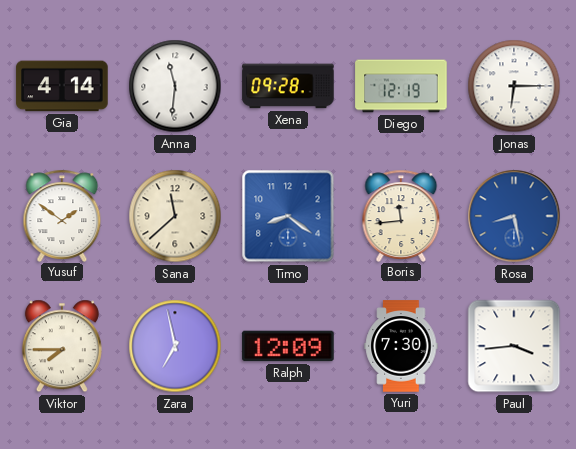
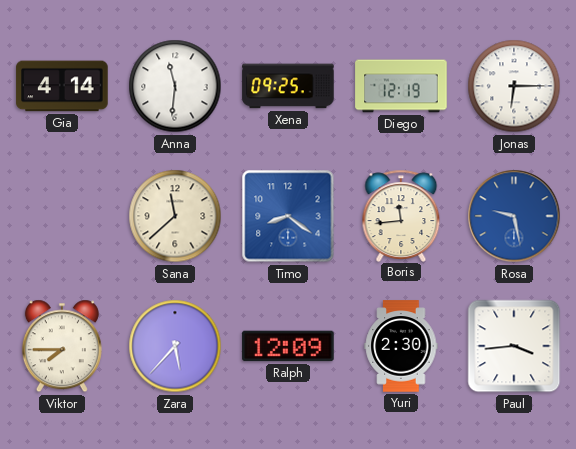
Xena: 09:28 -> 09:25
Yusuf: 1:51 -> none
Rosa: 8:28 -> 9:28
Zara: 6:58 -> 5:37
Yuri: 7:30 -> 2:30
